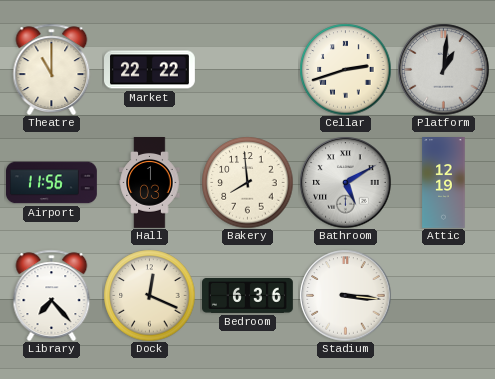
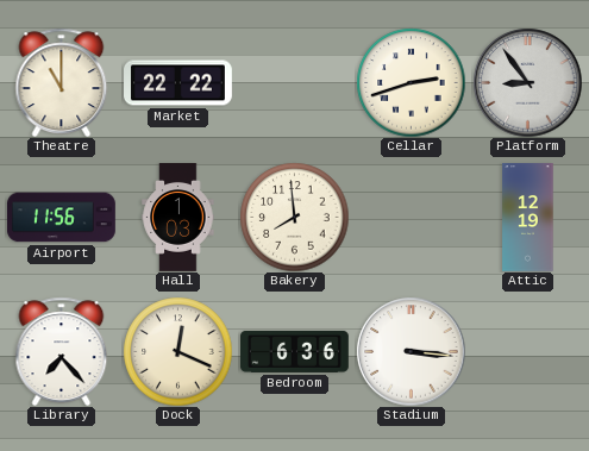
Platform: 1:01 -> 8:54
Bathroom: 5:10 -> none
